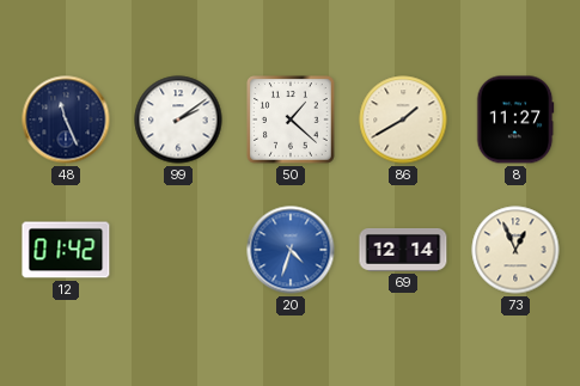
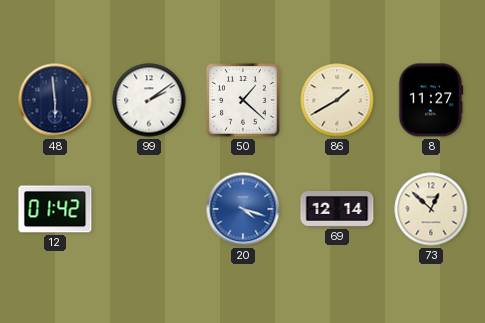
48: 11:26 -> 5:59
20: 4:33 -> 4:18
73: 12:56 -> 12:52
